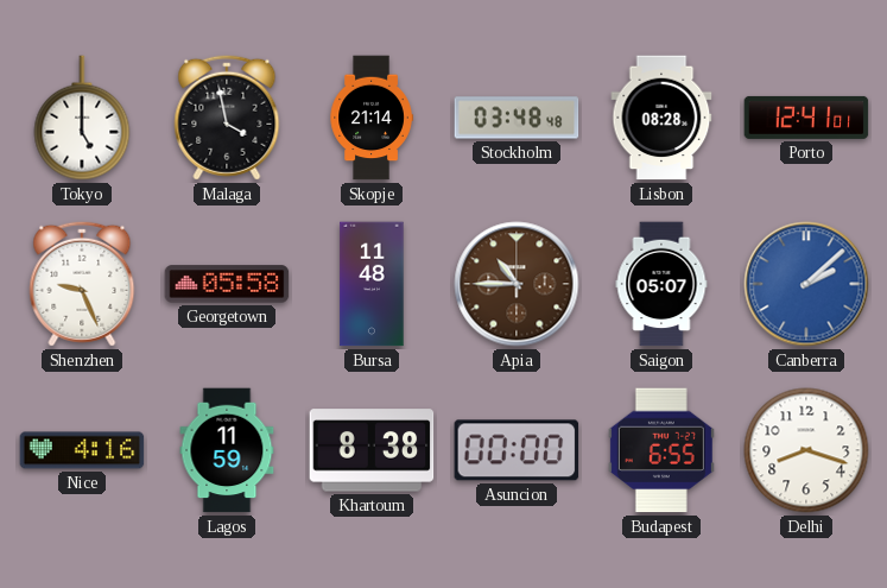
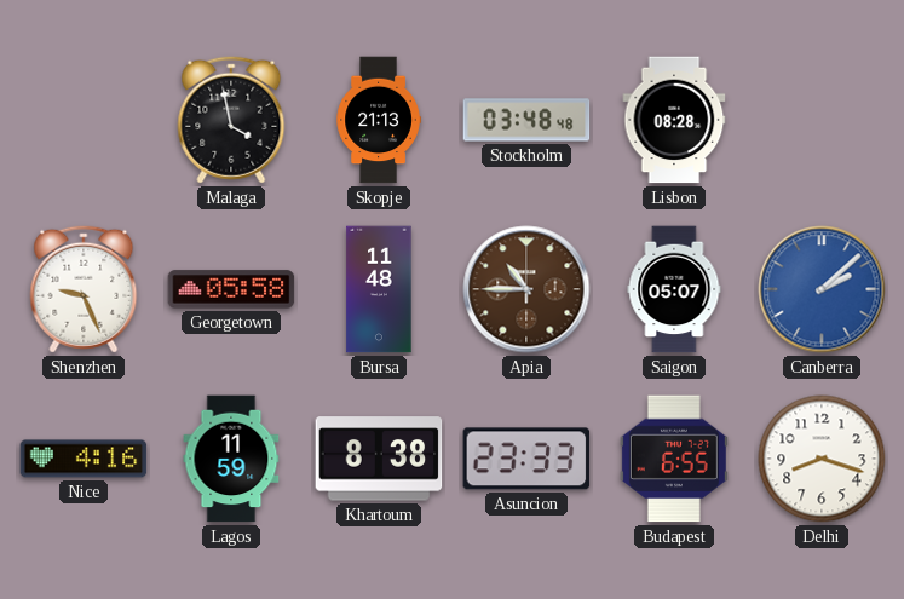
Tokyo: 5:00 -> none
Skopje: 21:14 -> 21:13
Porto: 12:41 -> none
Asuncion: 00:00 -> 23:33
